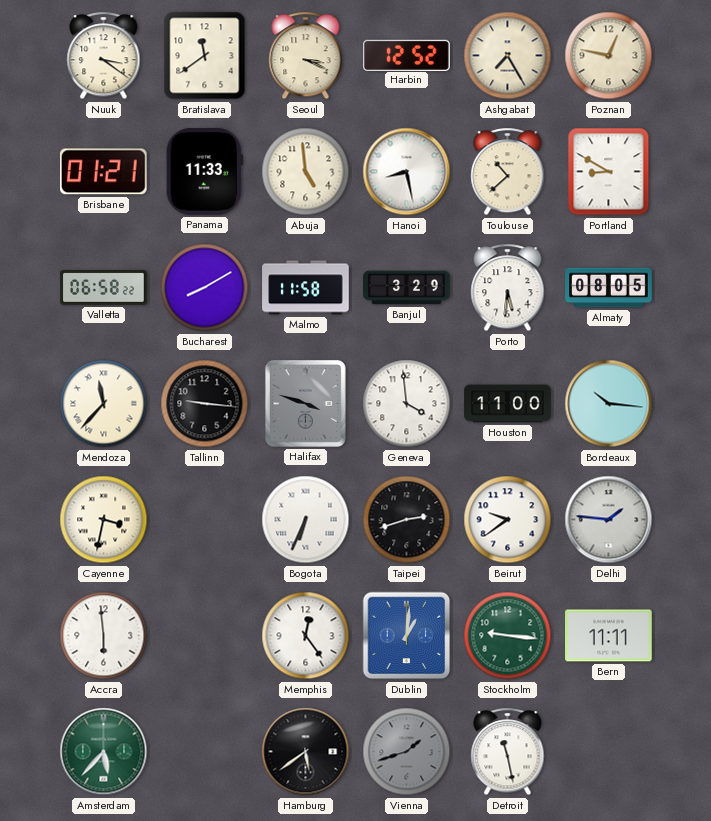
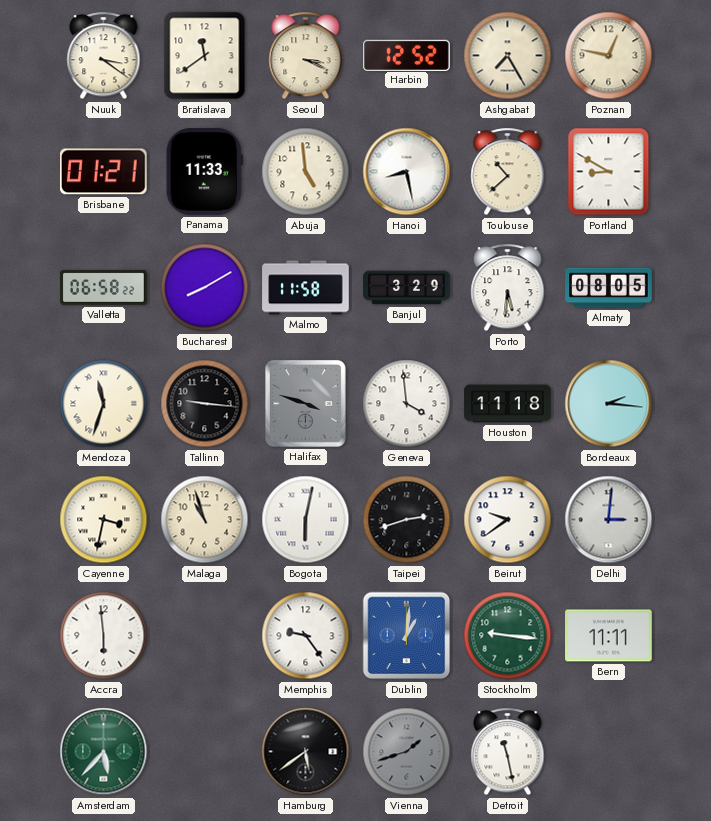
Mendoza: 11:37 -> 11:33
Houston: 11:00 -> 11:18
Bordeaux: 10:16 -> 2:16
Malaga: none -> 10:57
Bogota: 6:34 -> 6:02
Delhi: 1:46 -> 3:01
Memphis: 12:24 -> 9:24
